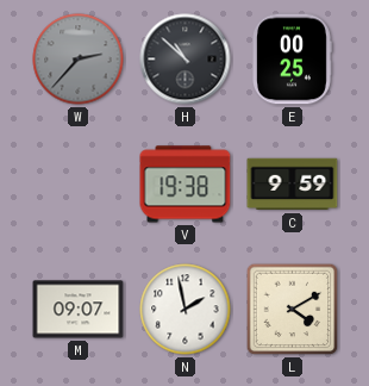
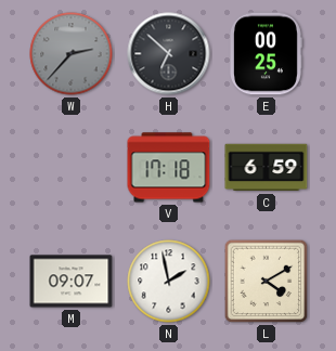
H: 10:52 -> 6:52
V: 19:38 -> 17:18
C: 9:59 -> 6:59
